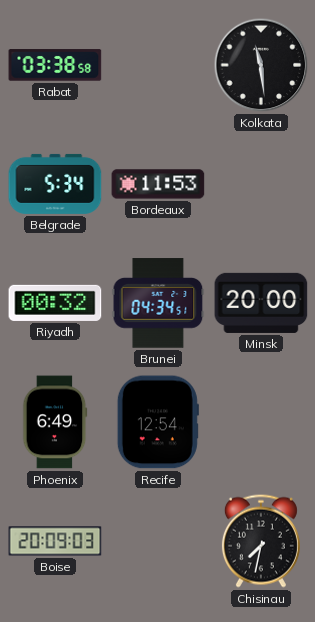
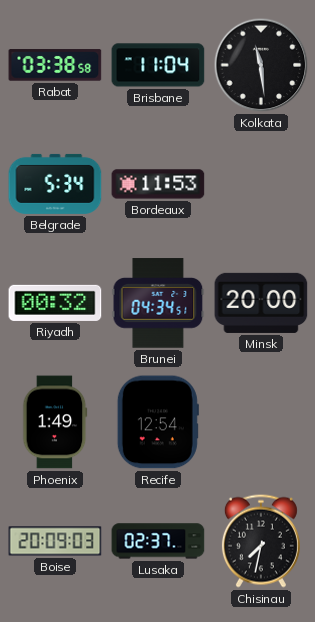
Brisbane: none -> 11:04
Phoenix: 6:49 -> 1:49
Lusaka: none -> 02:37
